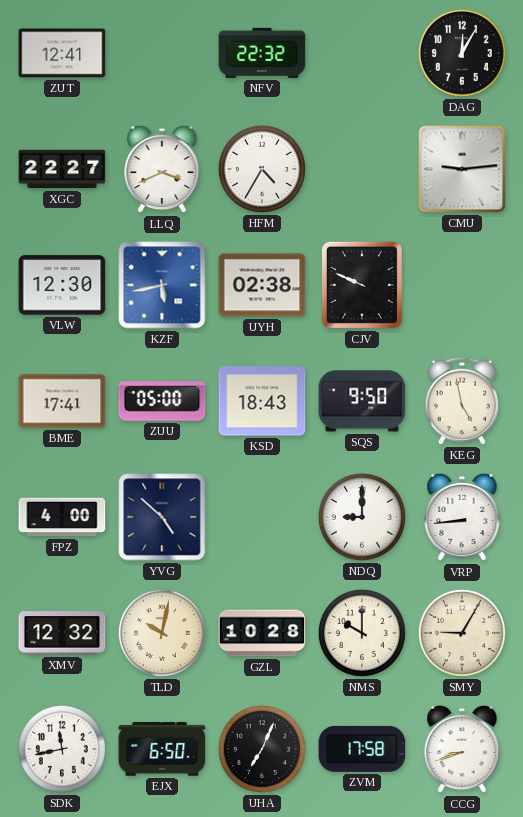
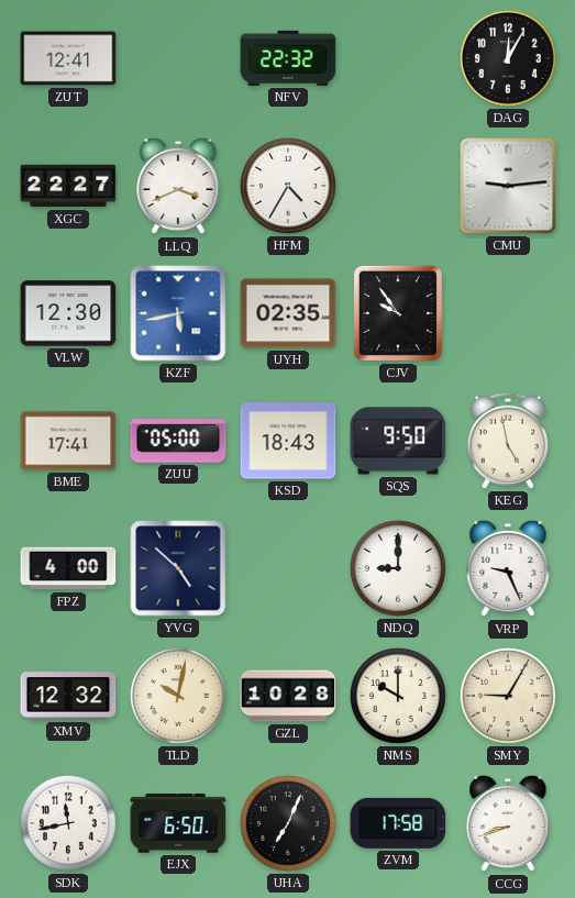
UYH: 02:38 -> 02:35
CJV: 9:49 -> 9:54
VRP: 8:44 -> 9:26
